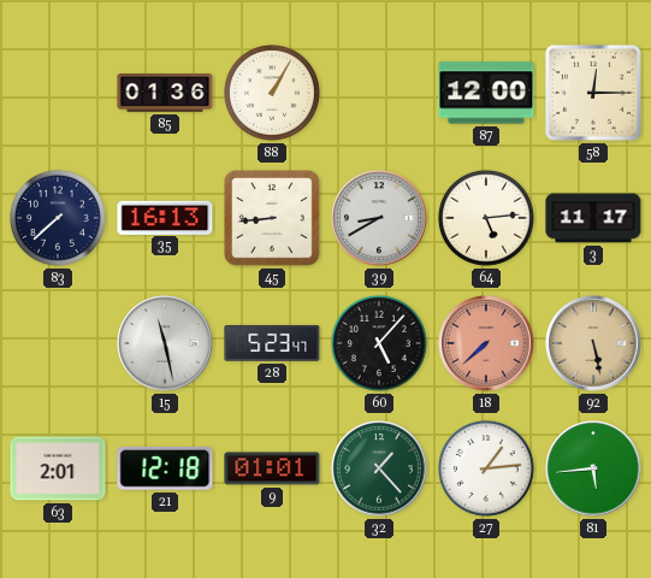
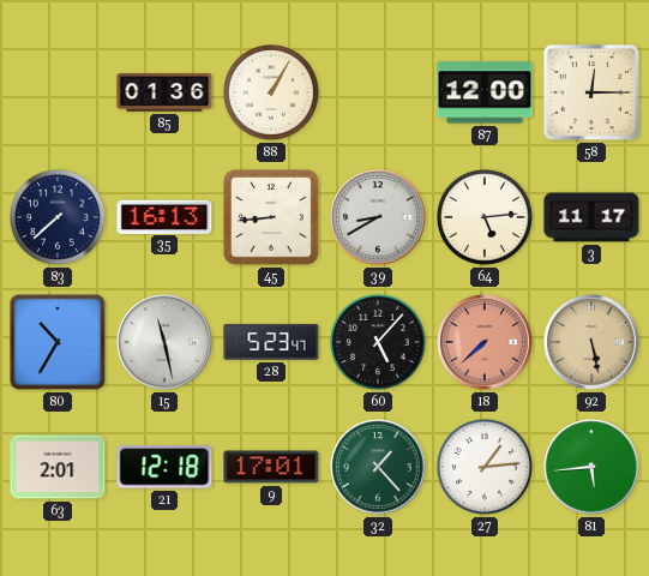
80: none -> 10:35
9: 01:01 -> 17:01
